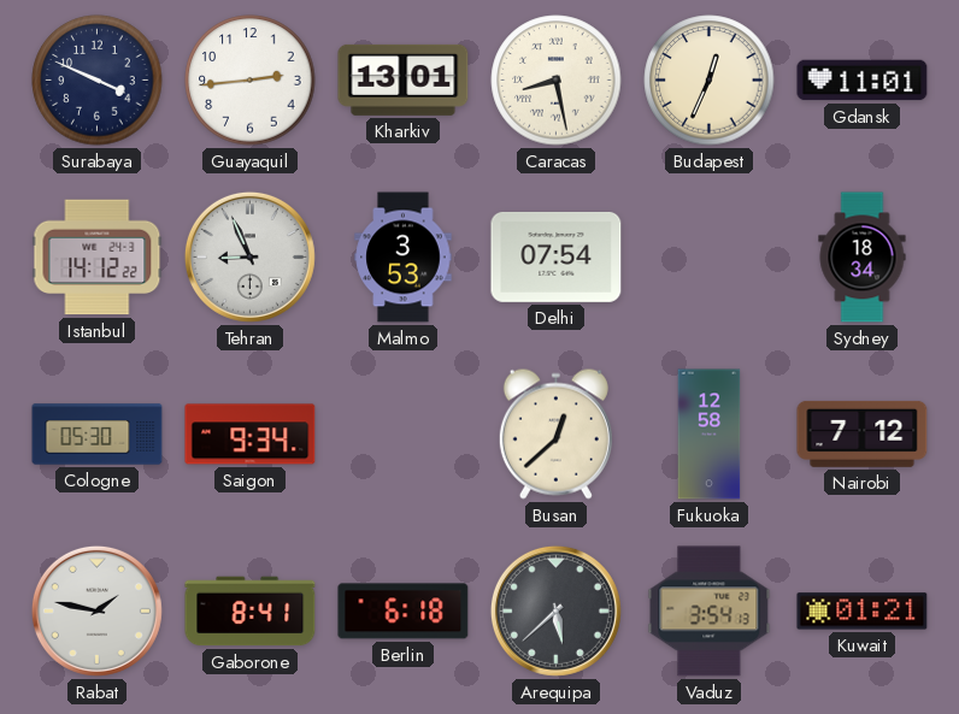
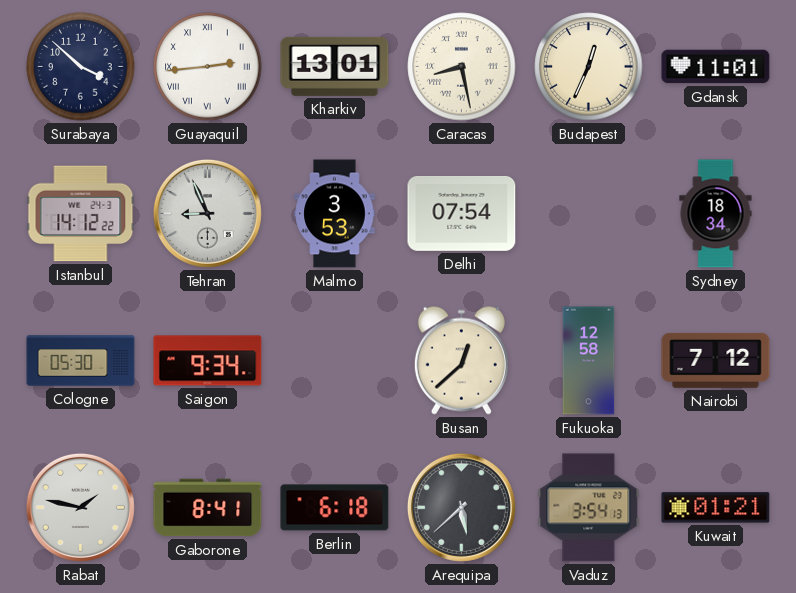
Surabaya: 3:49 -> 3:52
Guayaquil numerals: Arabic -> Roman
